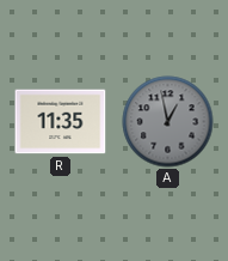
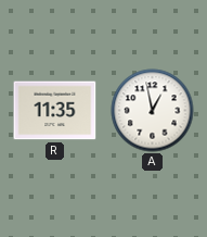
A dial: grey -> white
